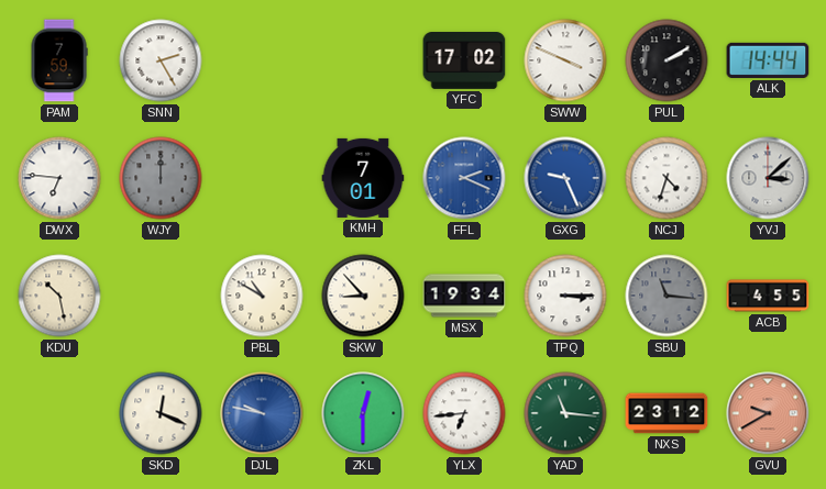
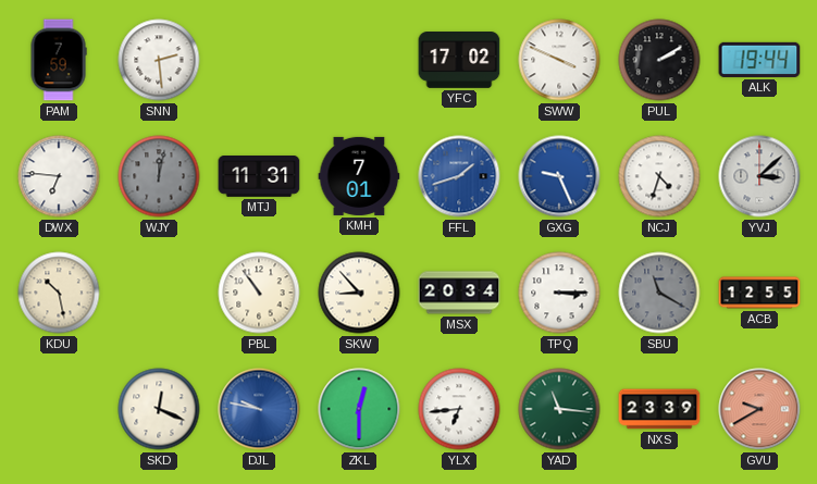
SNN: 2:25 -> 2:29
ALK: 14:44 -> 19:44
WJY: 12:00 -> 12:02
MTJ: none -> 11:31
FFL: 2:19 -> 1:42
PBL: 10:50 -> 10:54
MSX: 19:34 -> 20:34
SBU: 11:16 -> 11:20
ACB: 4:55 -> 12:55
NXS: 23:12 -> 23:39
